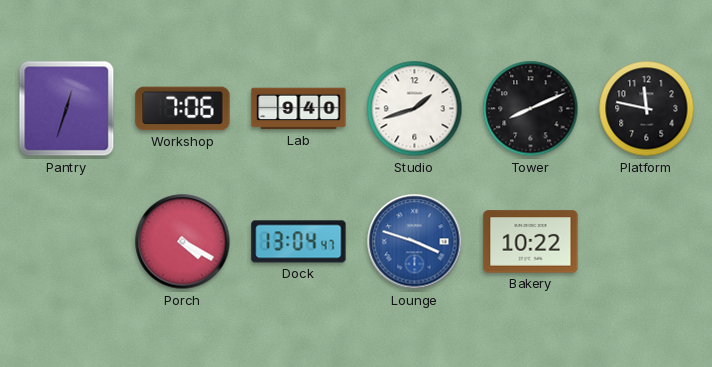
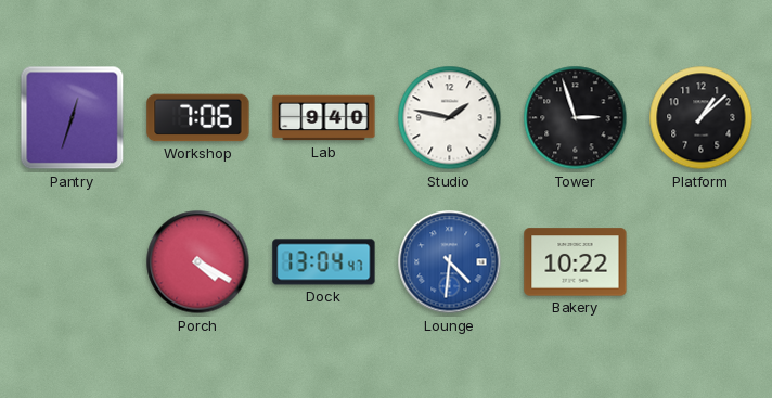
Studio: 1:42 -> 1:47
Tower: 8:11 -> 2:57
Platform: 11:47 -> 1:08
Lounge: 3:48 -> 4:31
